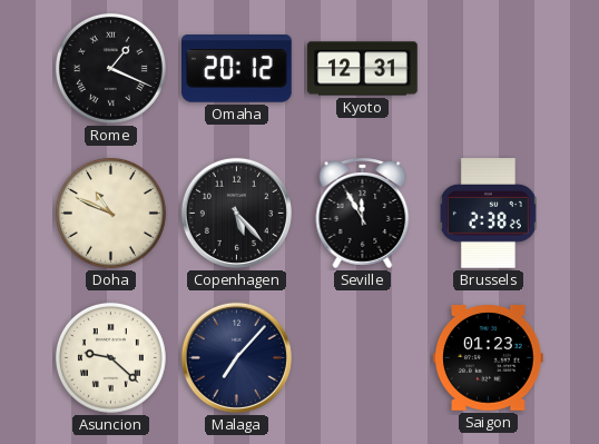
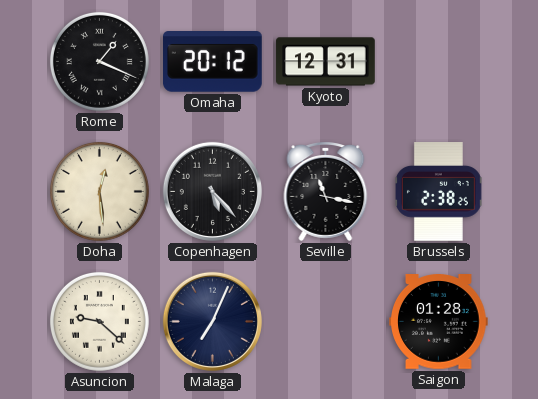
Doha: 10:49 -> 12:29
Seville: 11:55 -> 11:17
Malaga: 7:07 -> 7:04
Saigon: 01:23 -> 01:28
